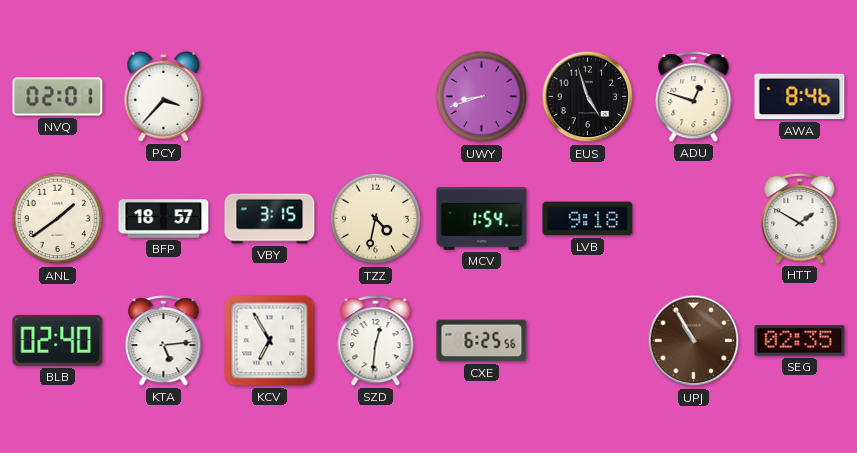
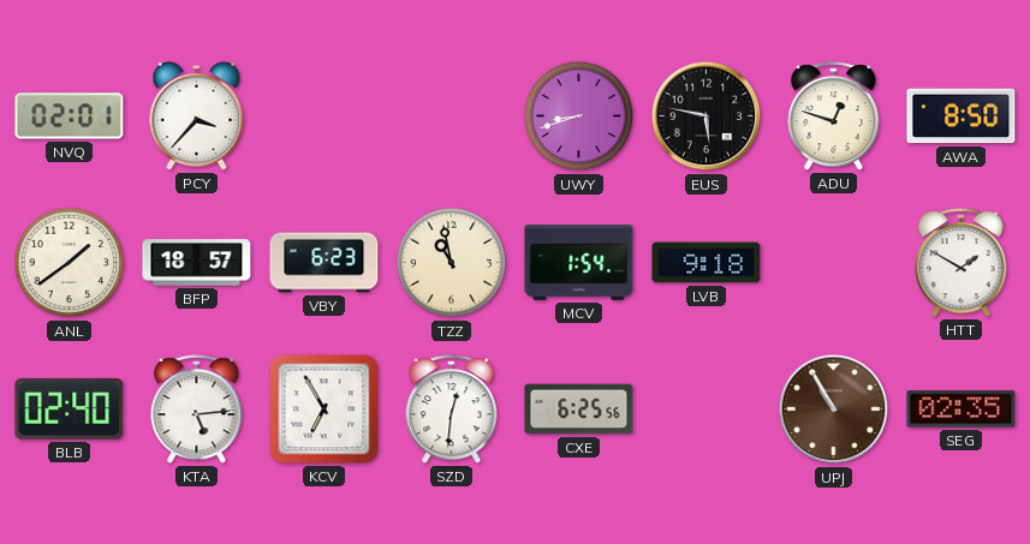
EUS: 4:57 -> 5:47
AWA: 8:46 -> 8:50
VBY: 3:15 -> 6:23
TZZ: 4:32 -> 10:58
